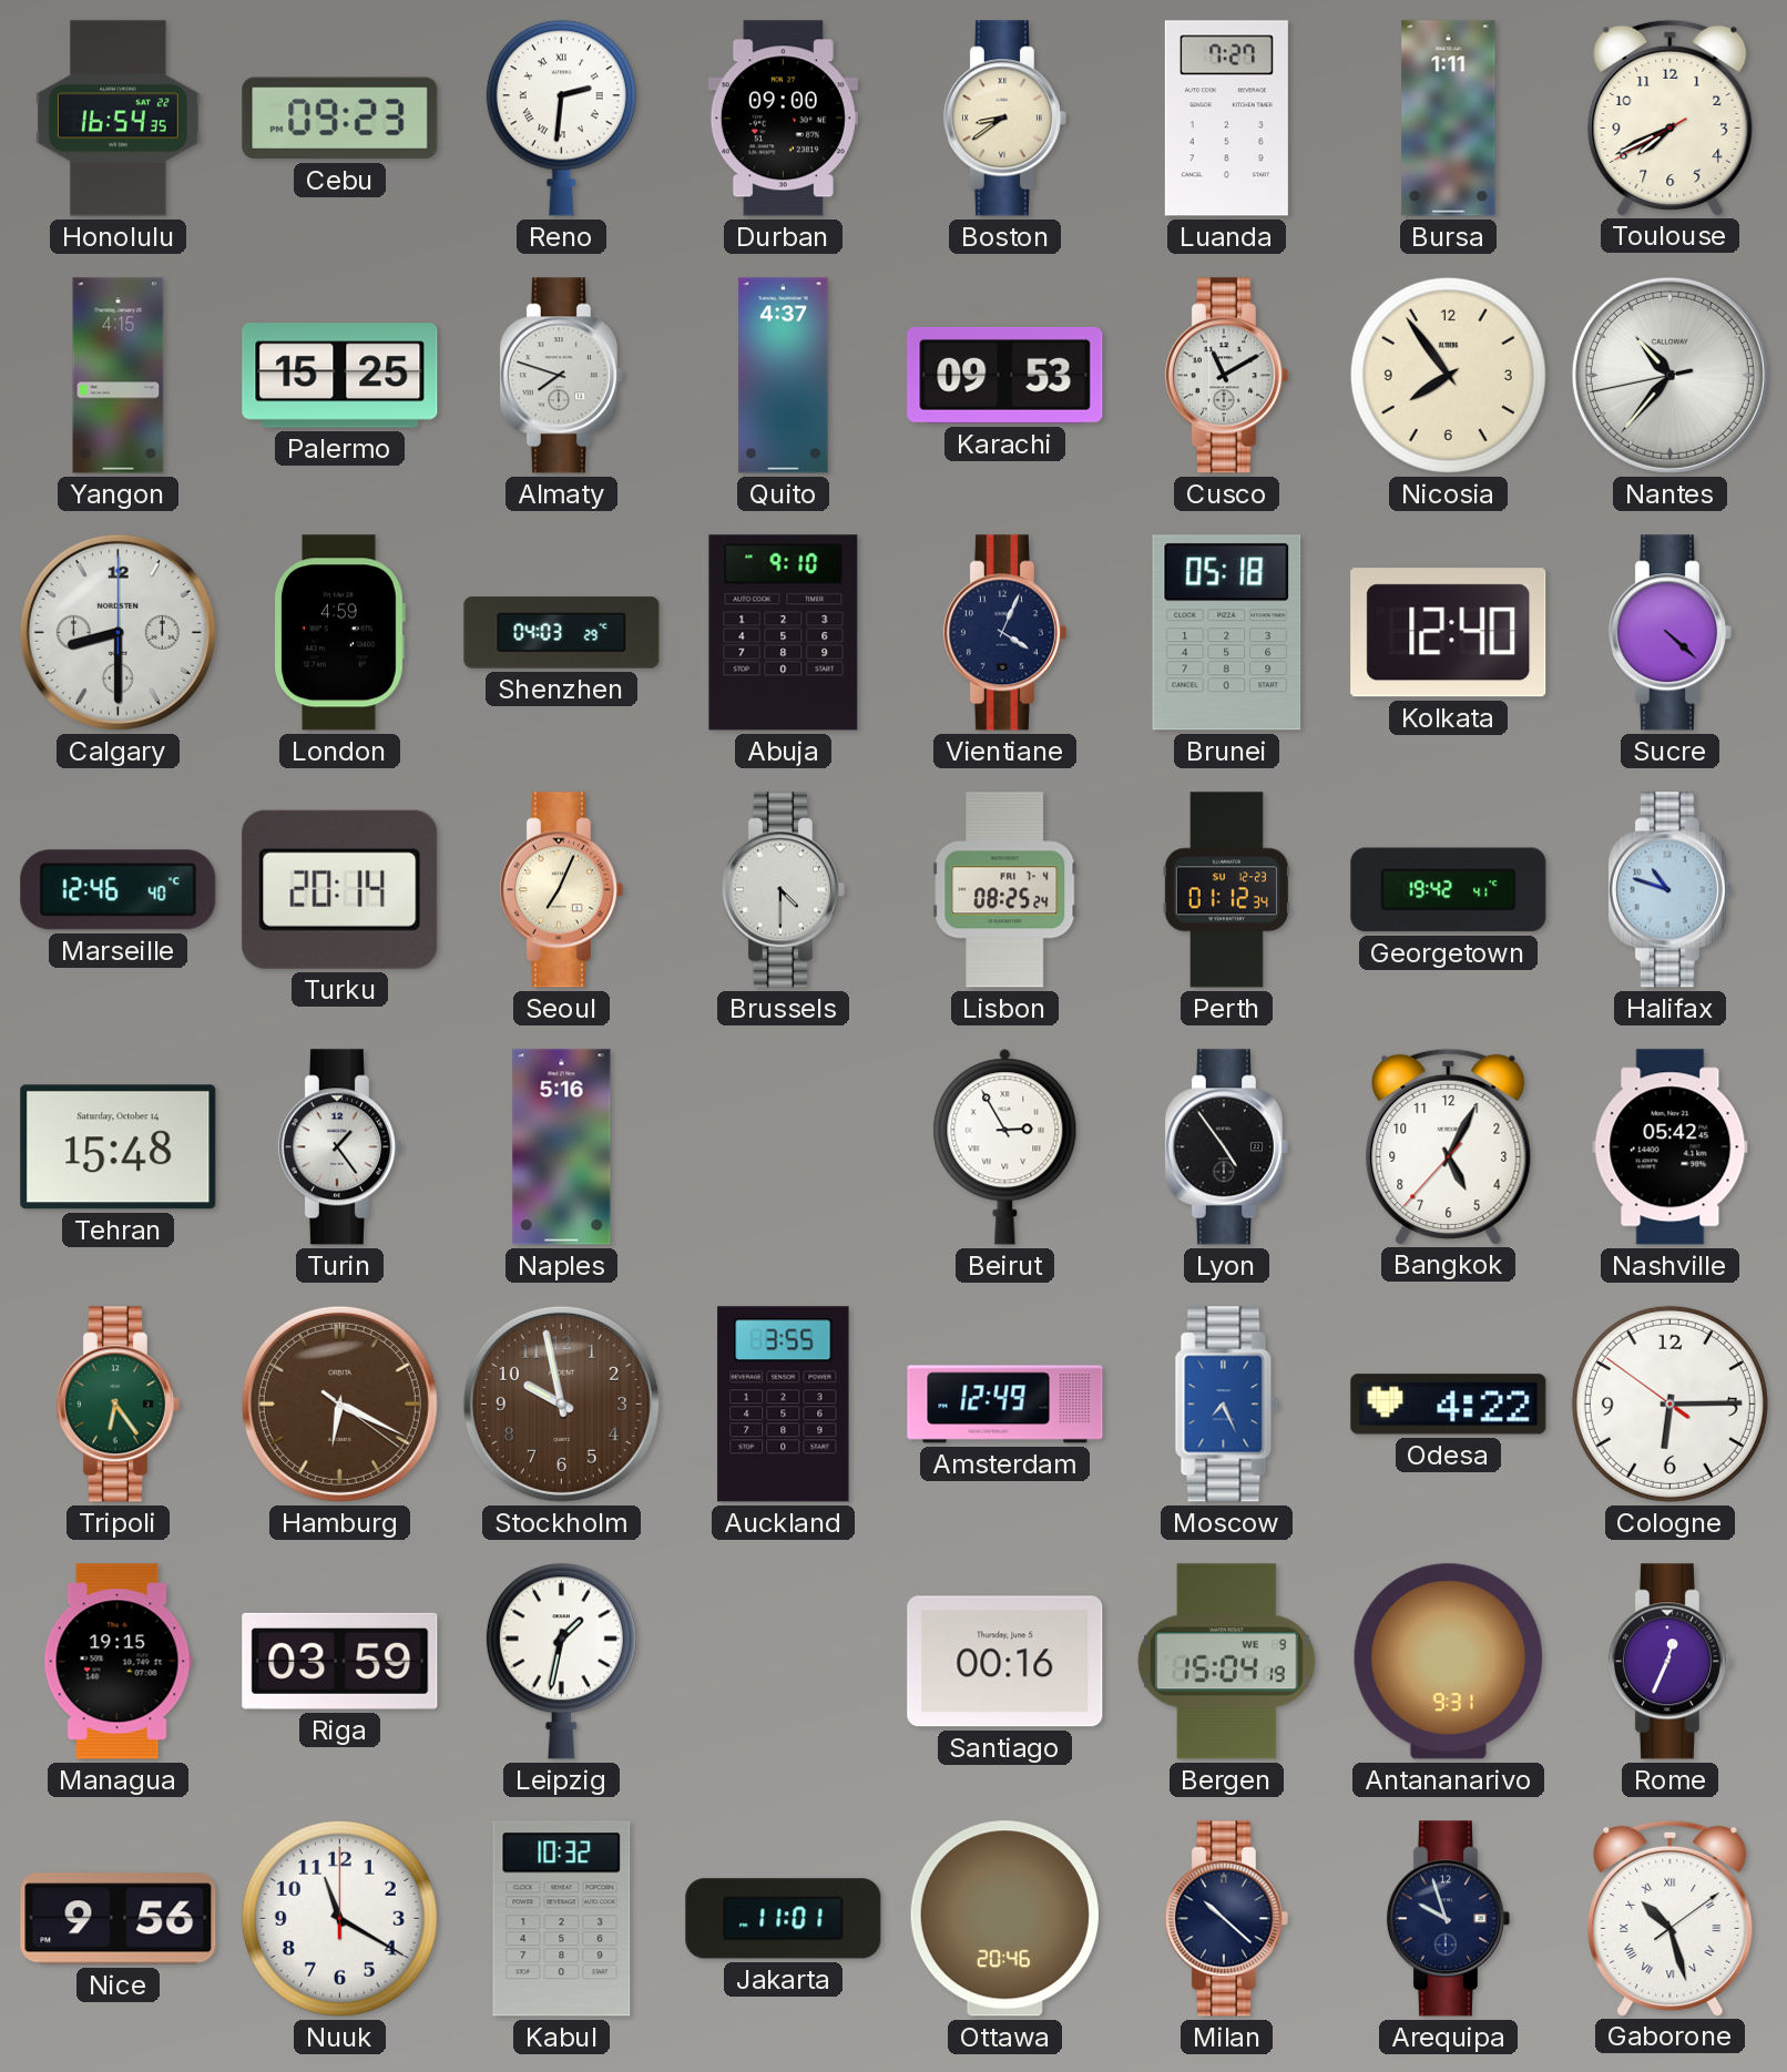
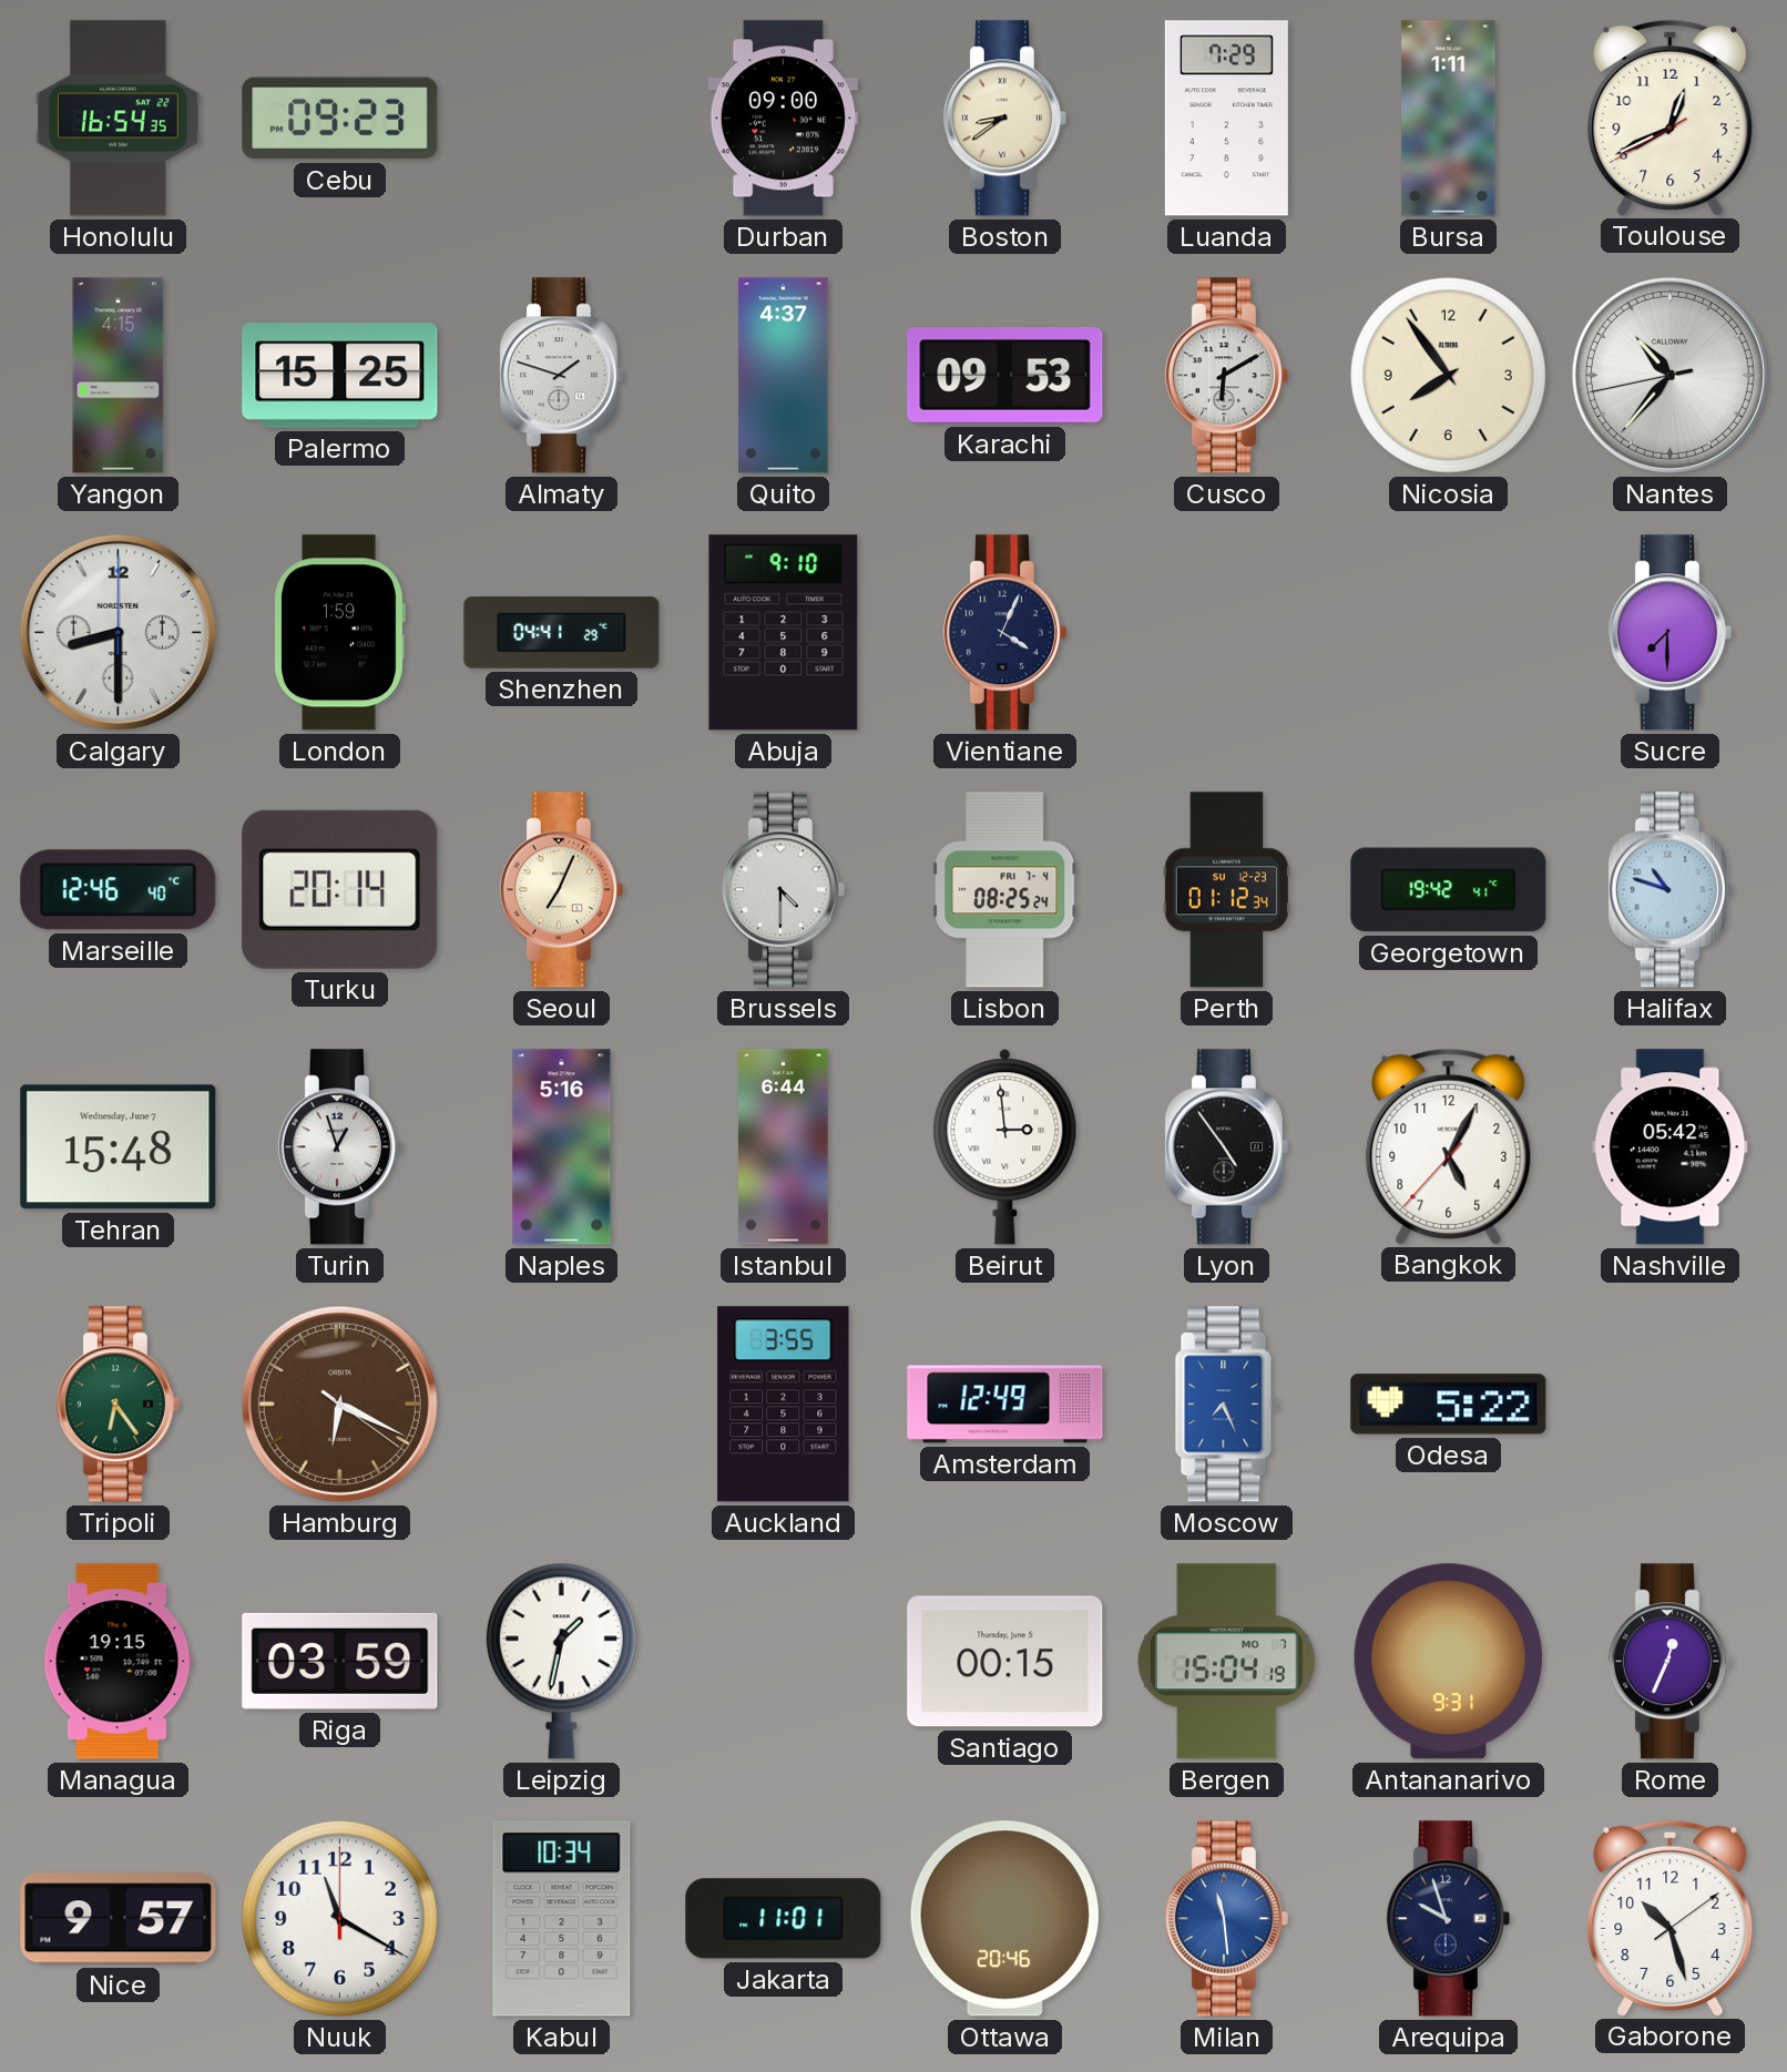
Reno: 2:31 -> none
Luanda: 7:27 -> 7:29
Toulouse: 7:40 -> 12:40
Almaty: 7:48 -> 1:48
Cusco: 11:10 -> 6:10
London: 4:59 -> 1:59
Shenzhen: 04:03 -> 04:41
Brunei: 05:18 -> none
Kolkata: 12:40 -> none
Sucre: 4:22 -> 7:30
Tehran date: Saturday, October 14 -> Wednesday, June 7
Turin: 1:24 -> 12:57
Istanbul: none -> 6:44
Beirut: 2:55 -> 2:59
Stockholm: 9:58 -> none
Odesa: 4:22 -> 5:22
Cologne: 6:14 -> none
Santiago: 00:16 -> 00:15
Bergen date: WE 9 -> MO 7
Nice: 9:56 -> 9:57
Kabul: 10:32 -> 10:34
Milan: 10:22 -> 11:29
Milan dial: navy -> blue
Gaborone numerals: Roman -> Arabic
